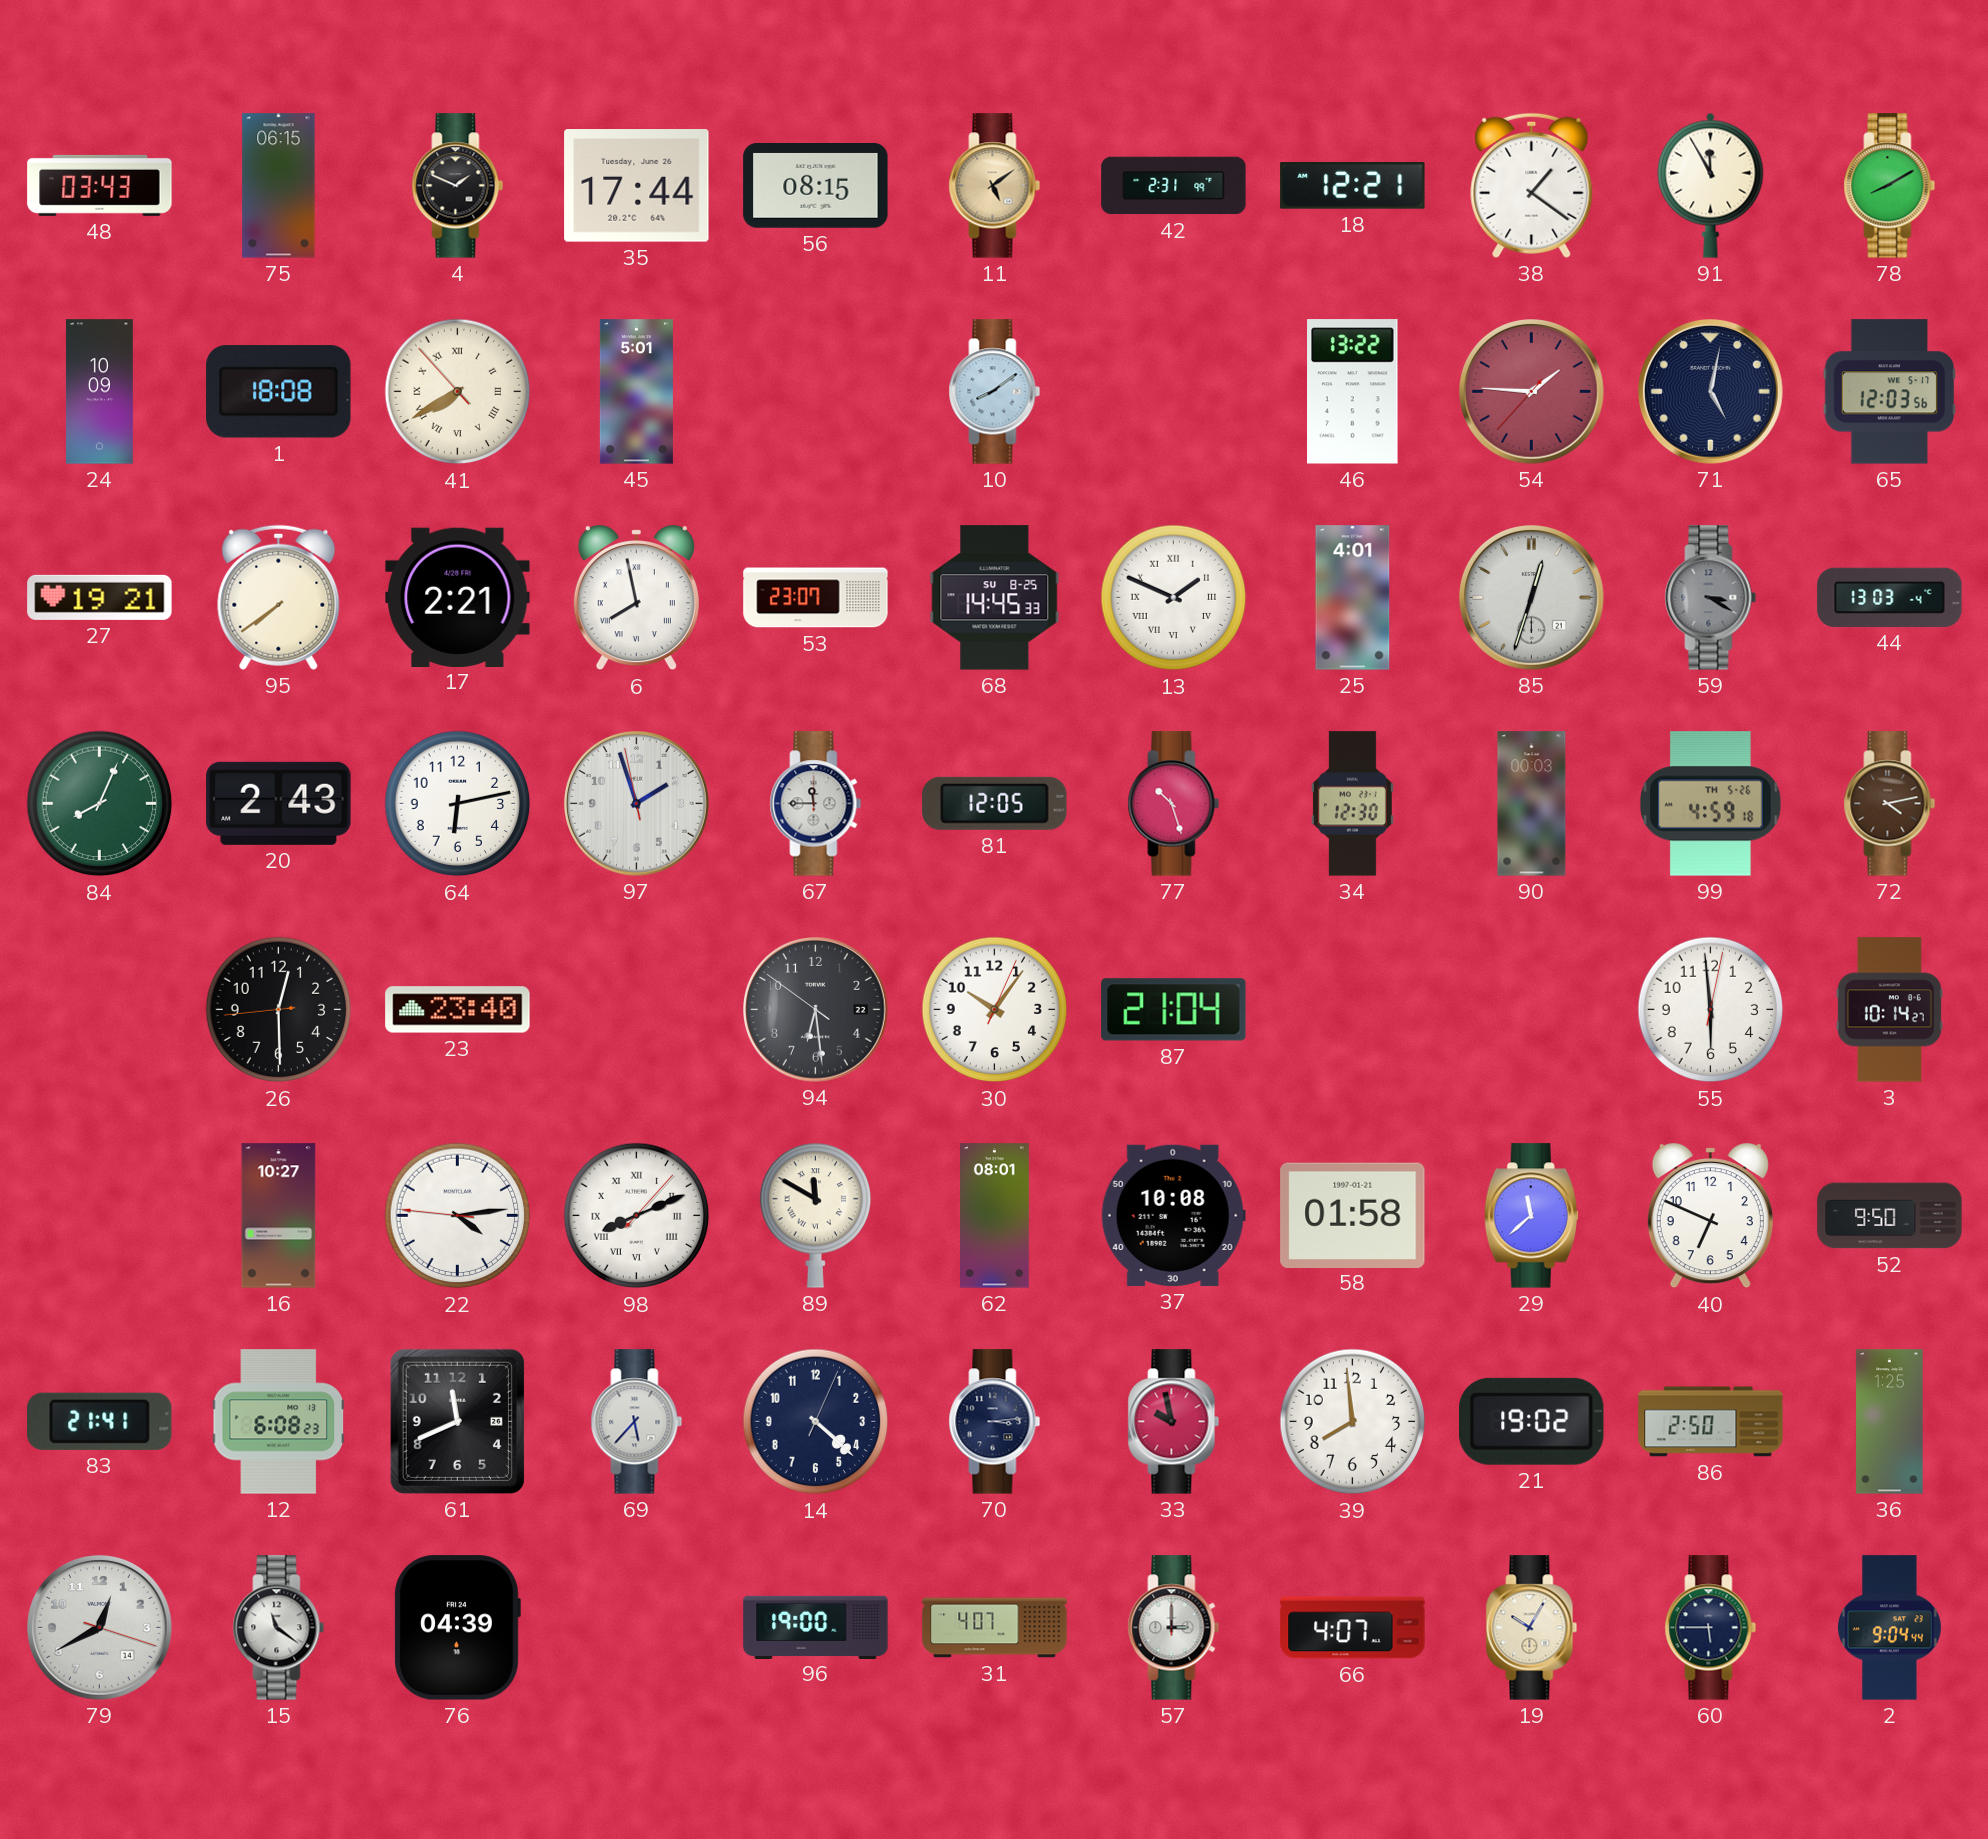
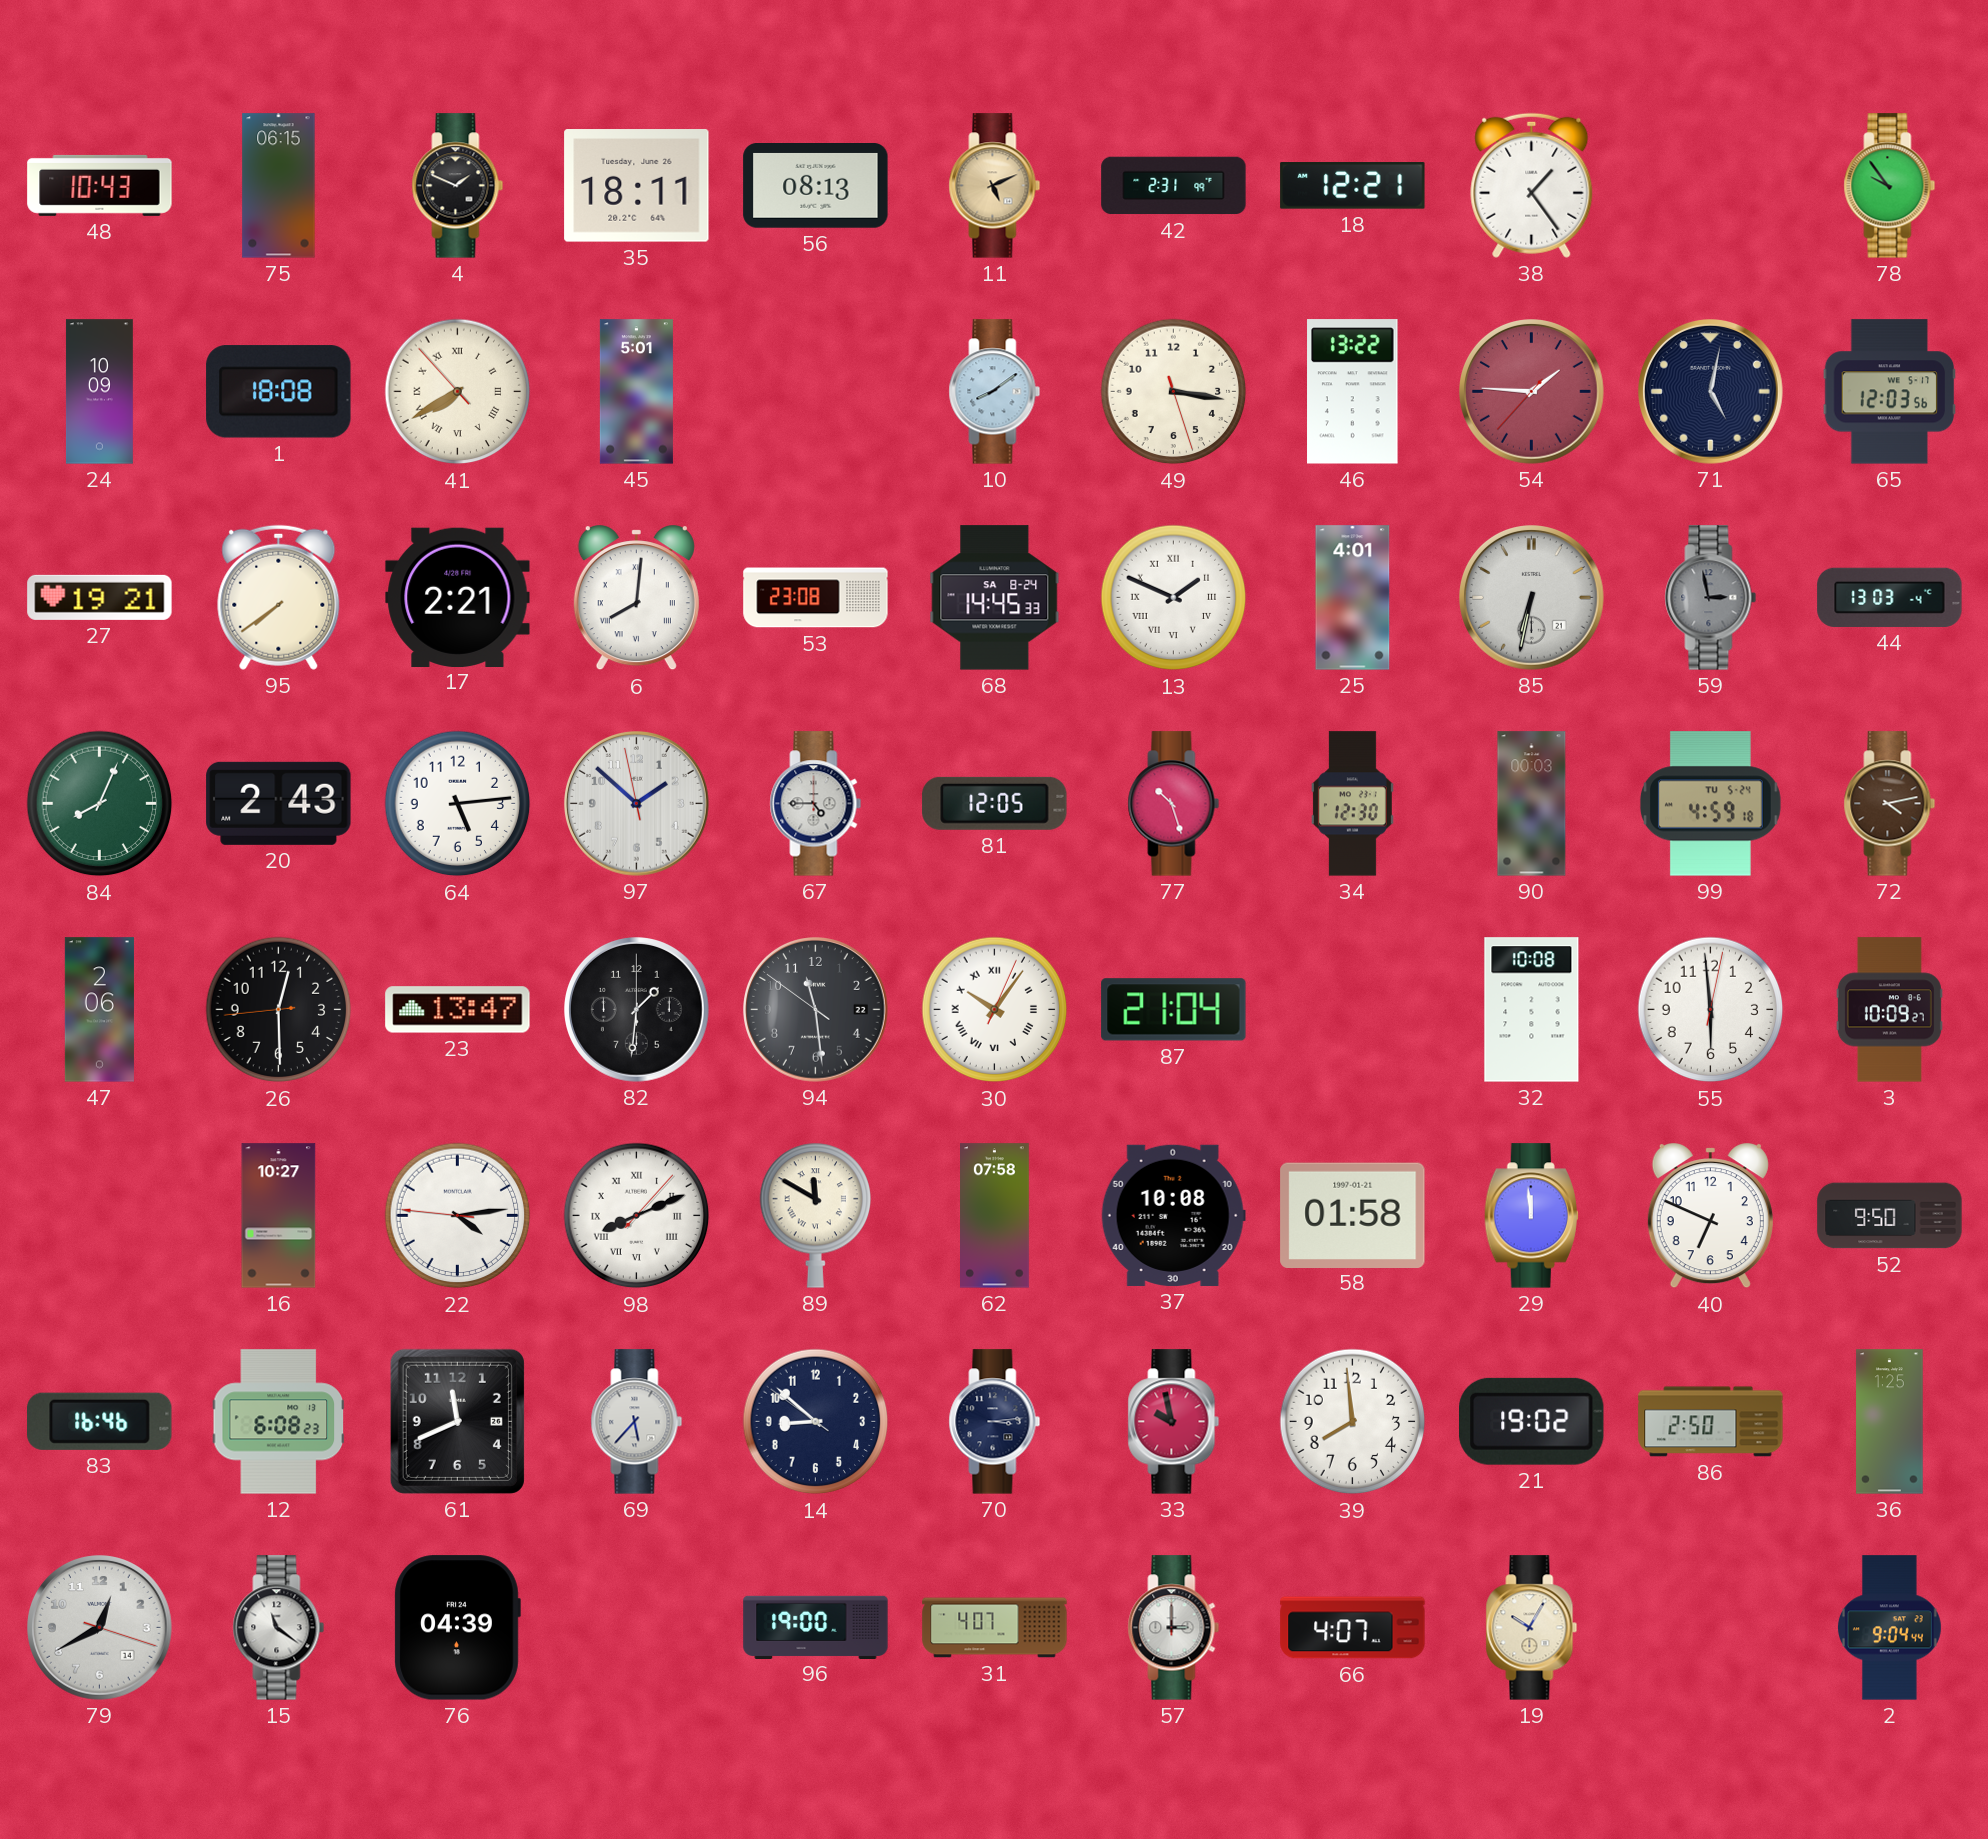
48: 03:43 -> 10:43
35: 17:44 -> 18:11
56: 08:15 -> 08:13
11: 5:09 -> 5:11
38: 1:21 -> 1:24
91: 11:55 -> none
78: 8:10 -> 9:54
49: none -> 3:16
6: 7:58 -> 8:01
53: 23:07 -> 23:08
68 date: SU 8-25 -> SA 8-24
85: 12:33 -> 6:32
59: 3:20 -> 2:58
64: 6:13 -> 5:14
97: 1:56 -> 1:51
67: 11:45 -> 4:45
99 date: TH 5-26 -> TU 5-24
47: none -> 2:06
23: 23:40 -> 13:47
82: none -> 1:31
94: 6:28 -> 11:28
30 numerals: Arabic -> Roman
32: none -> 10:08
3: 10:14 -> 10:09
62: 08:01 -> 07:58
29: 11:38 -> 11:59
83: 21:41 -> 16:46
14: 4:22 -> 8:51
60: 5:45 -> none
